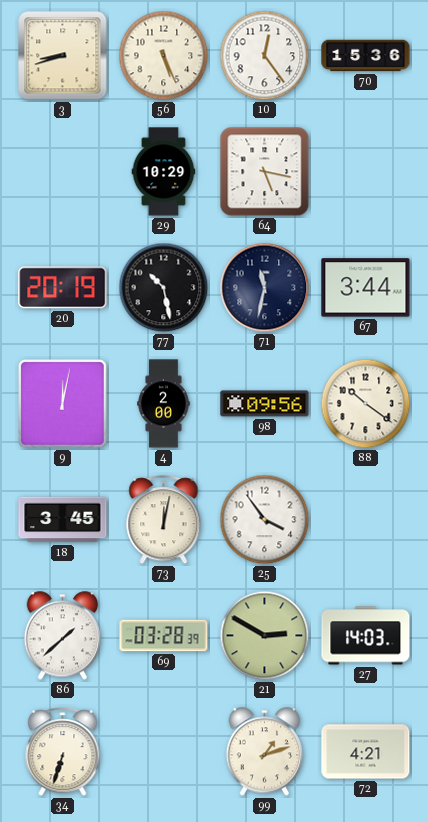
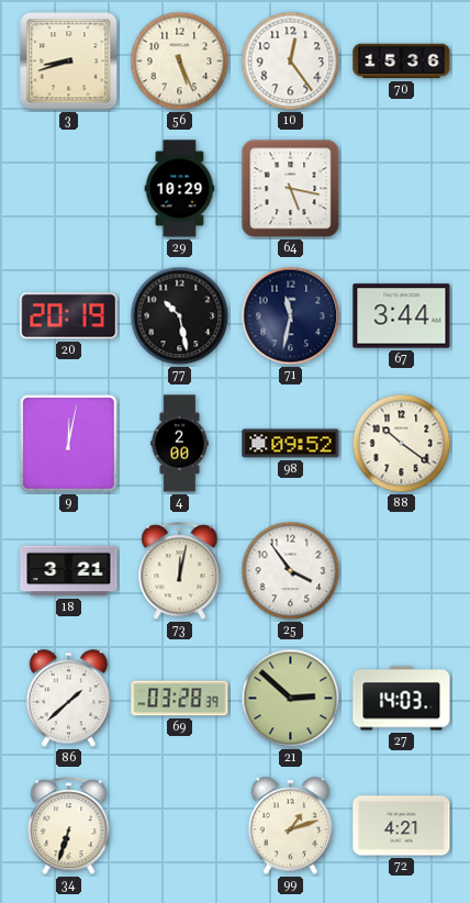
98: 09:56 -> 09:52
18: 3:45 -> 3:21
21: 2:50 -> 2:52
